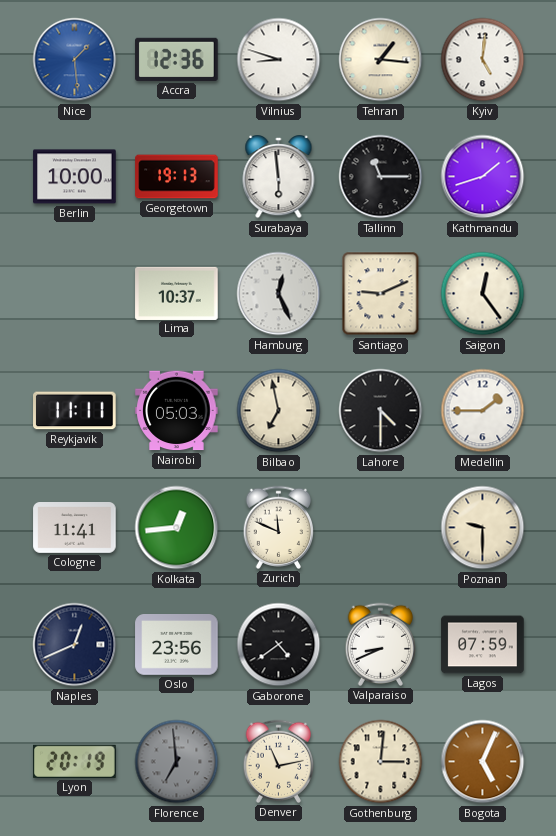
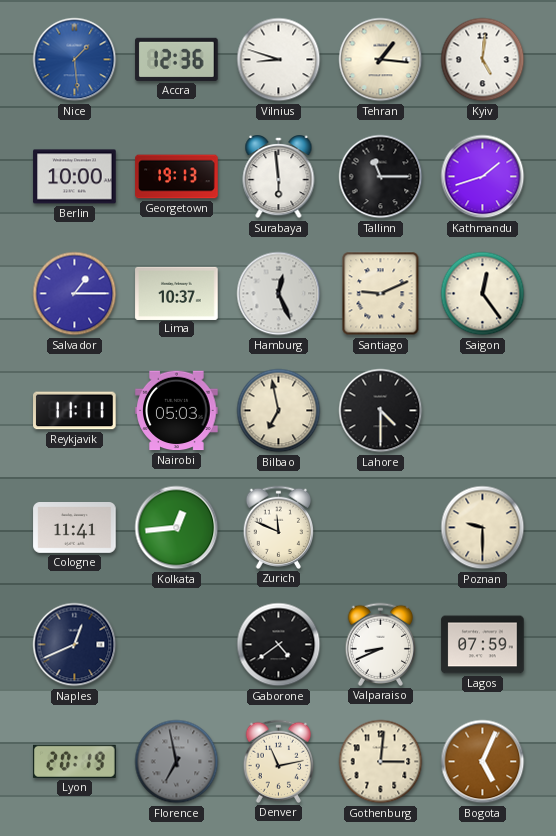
Salvador: none -> 1:15
Medellin: 1:45 -> none
Oslo: 23:56 -> none
Florence: 6:59 -> 6:58
